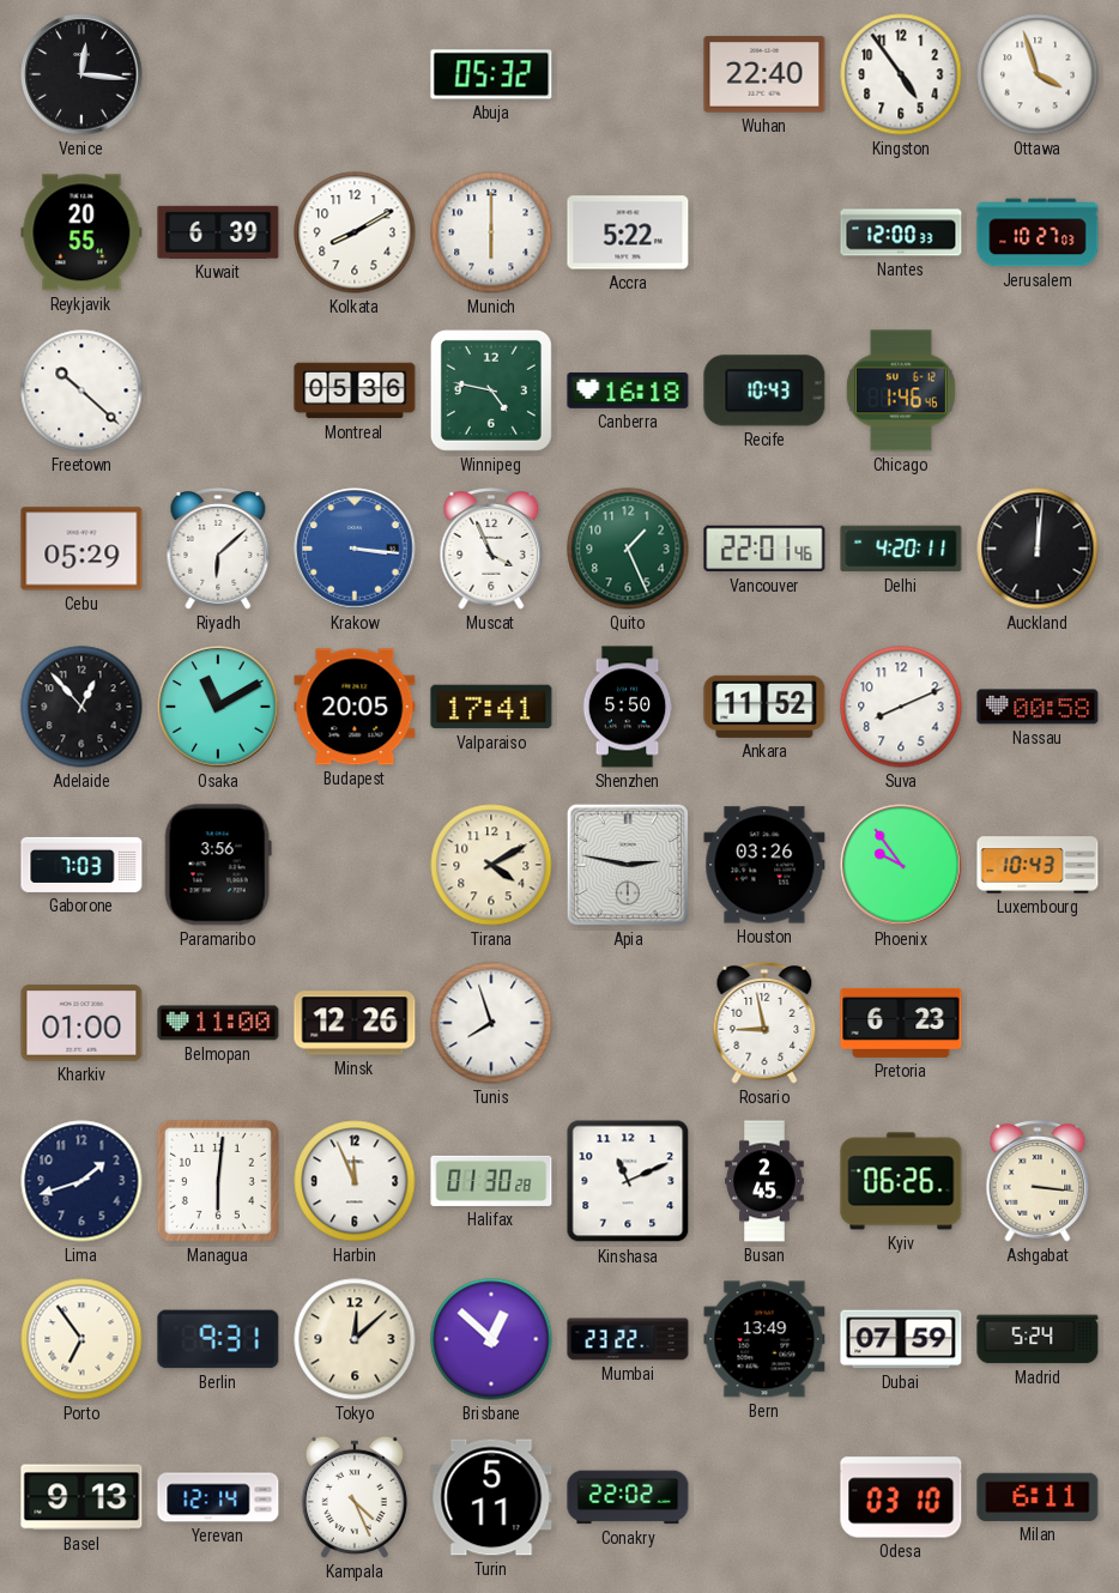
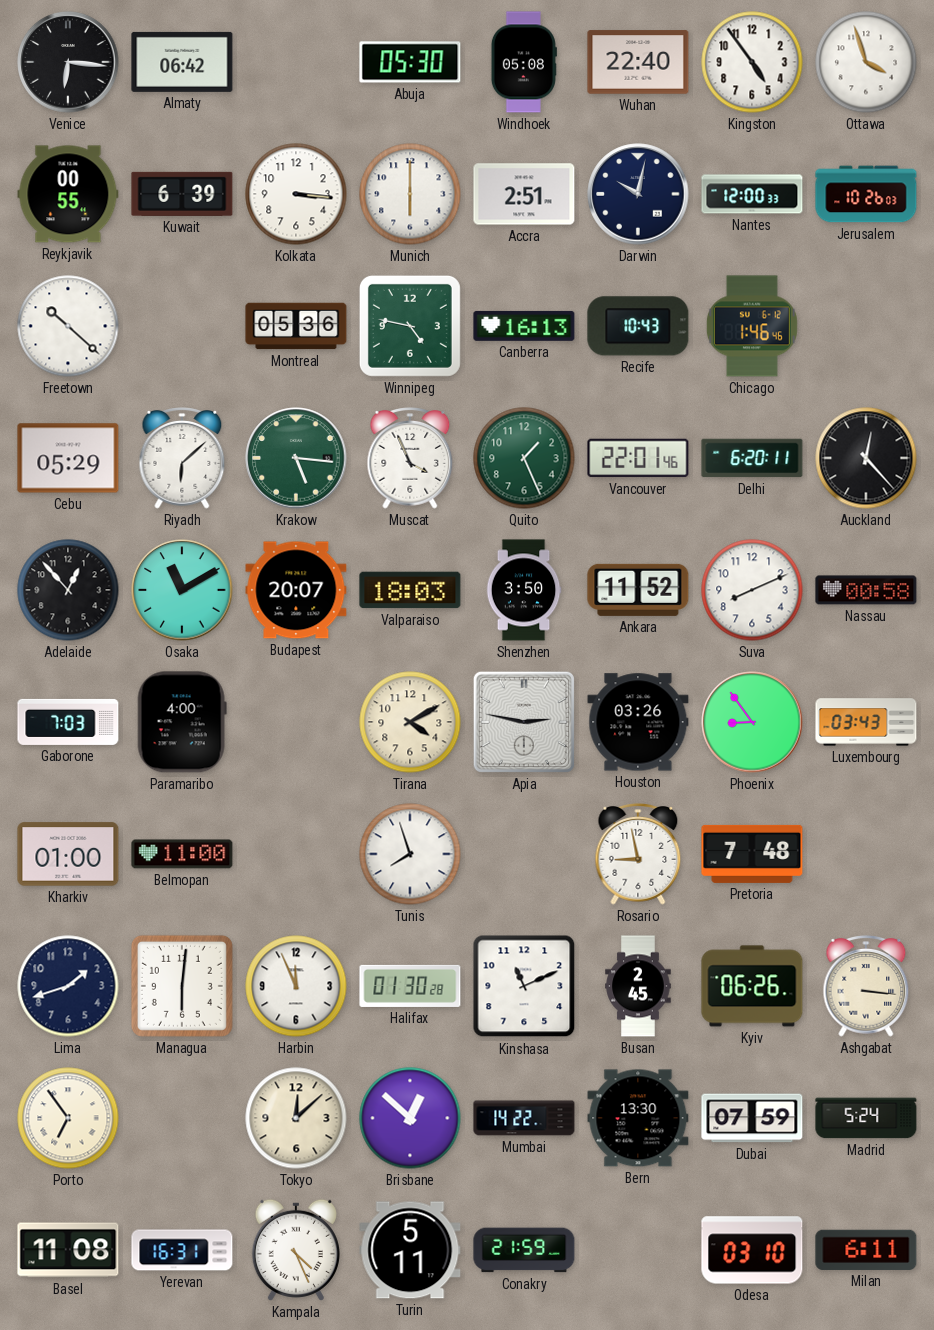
Venice: 12:16 -> 6:16
Almaty: none -> 06:42
Abuja: 05:32 -> 05:30
Windhoek: none -> 05:08
Reykjavik: 20:55 -> 00:55
Kolkata: 8:10 -> 3:16
Accra: 5:22 -> 2:51
Darwin: none -> 10:02
Jerusalem: 10:27 -> 10:26
Canberra: 16:18 -> 16:13
Krakow: 3:16 -> 5:16
Krakow dial: blue -> green
Delhi: 4:20 -> 6:20
Auckland: 12:01 -> 12:23
Budapest: 20:05 -> 20:07
Valparaiso: 17:41 -> 18:03
Shenzhen: 5:50 -> 3:50
Paramaribo: 3:56 -> 4:00
Phoenix: 9:54 -> 8:54
Luxembourg: 10:43 -> 03:43
Minsk: 12:26 -> none
Pretoria: 6:23 -> 7:48
Berlin: 9:31 -> none
Mumbai: 23:22 -> 14:22
Bern: 13:49 -> 13:30
Basel: 9:13 -> 11:08
Yerevan: 12:14 -> 16:31
Conakry: 22:02 -> 21:59
